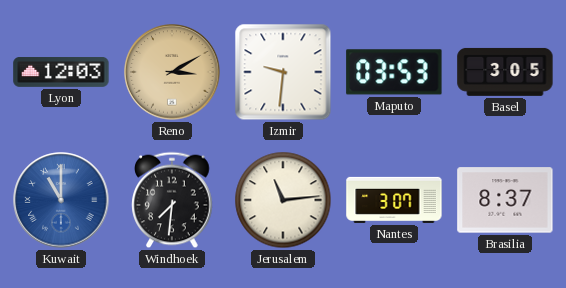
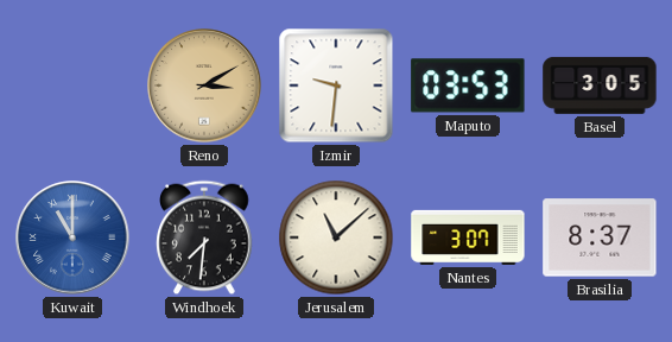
Lyon: 12:03 -> none
Jerusalem: 11:14 -> 11:08
